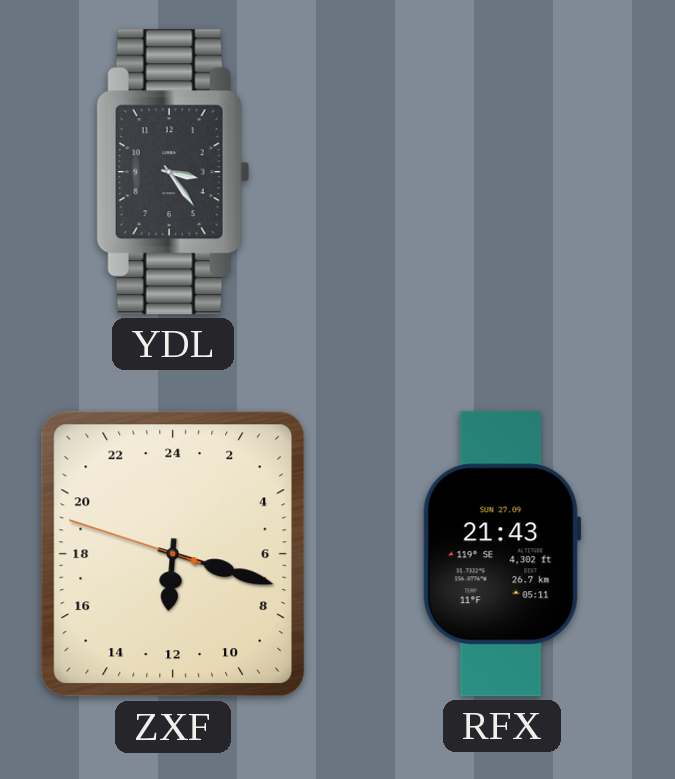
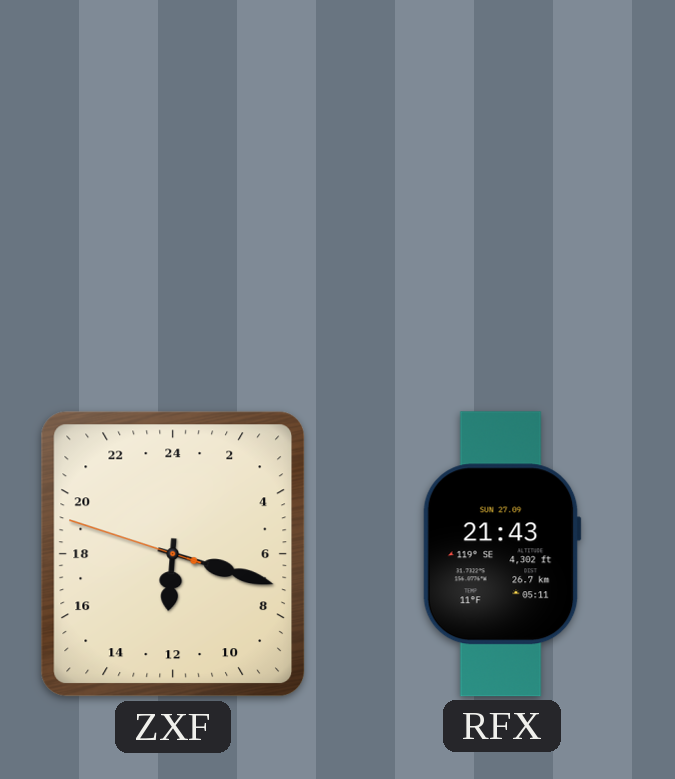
YDL: 3:24 -> none
